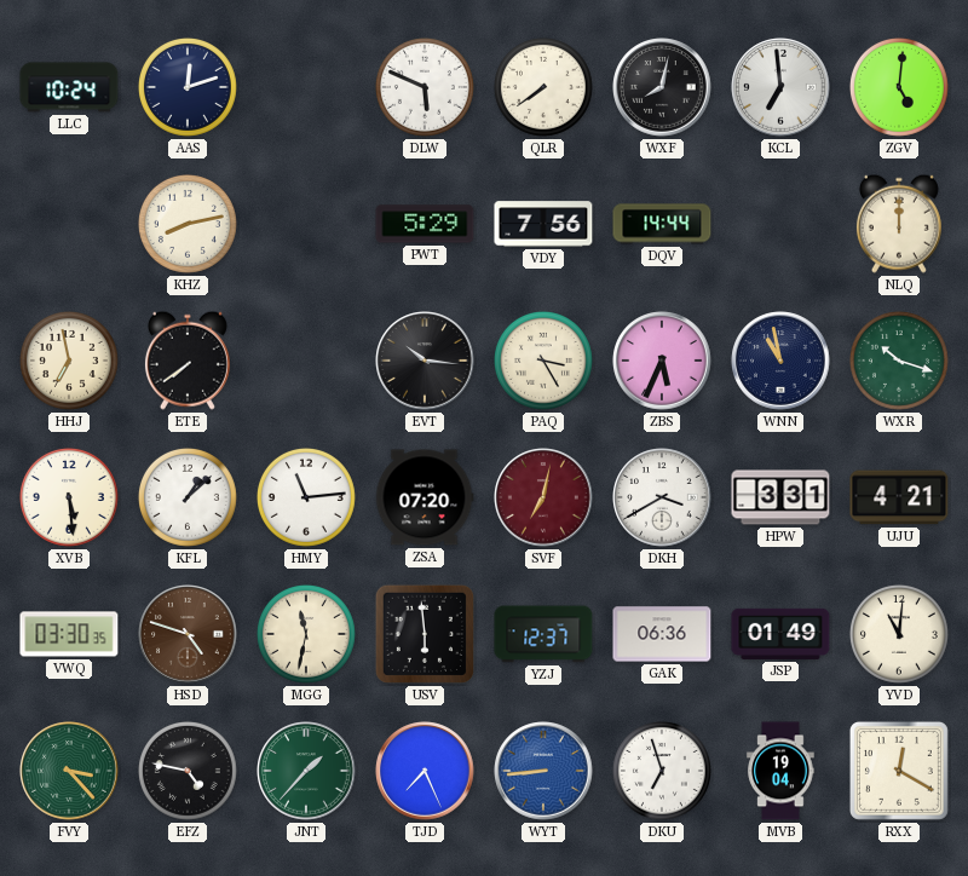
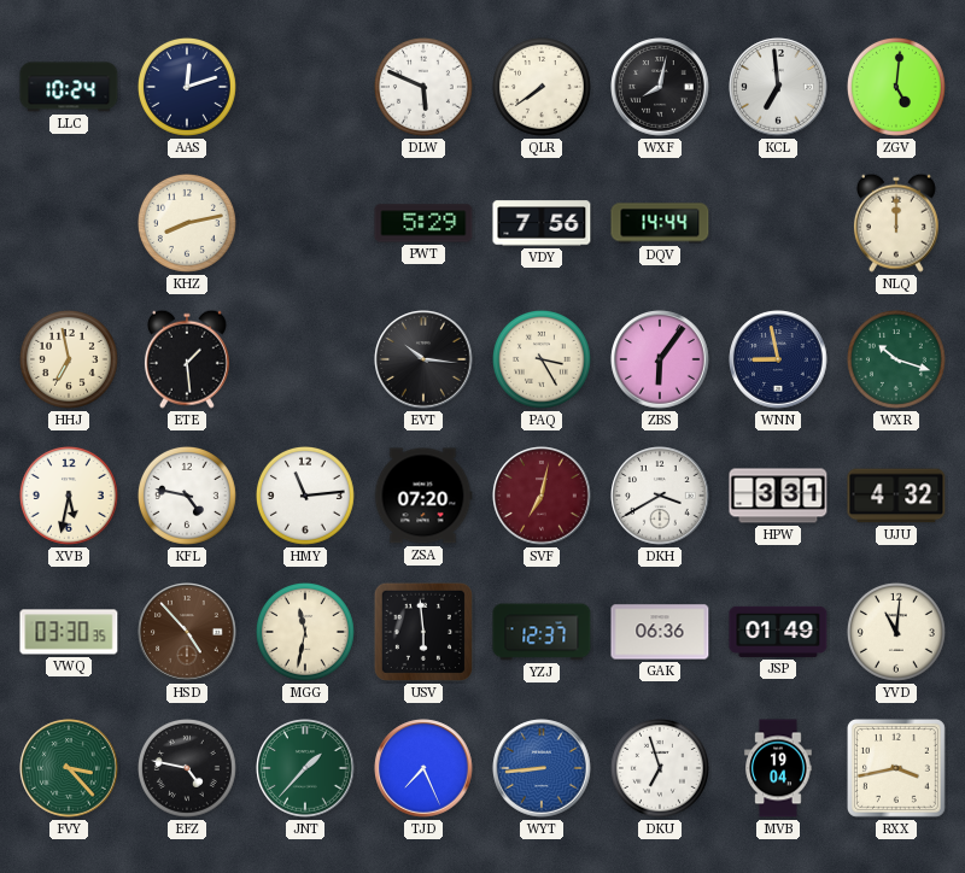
ETE: 7:39 -> 1:29
ZBS: 5:34 -> 6:06
WNN: 10:58 -> 8:58
XVB: 5:29 -> 5:32
KFL: 1:08 -> 4:47
UJU: 4:21 -> 4:32
HSD: 4:48 -> 4:53
RXX: 12:20 -> 3:43
